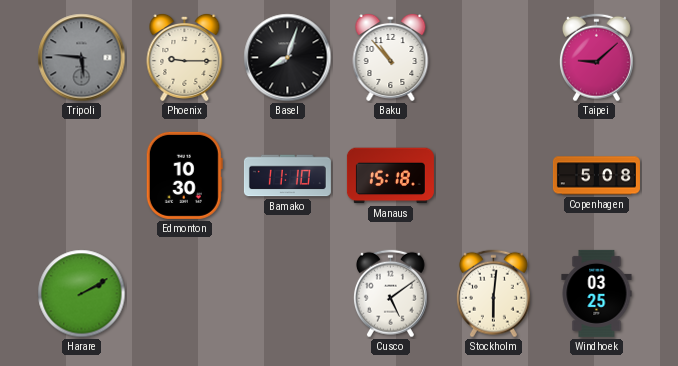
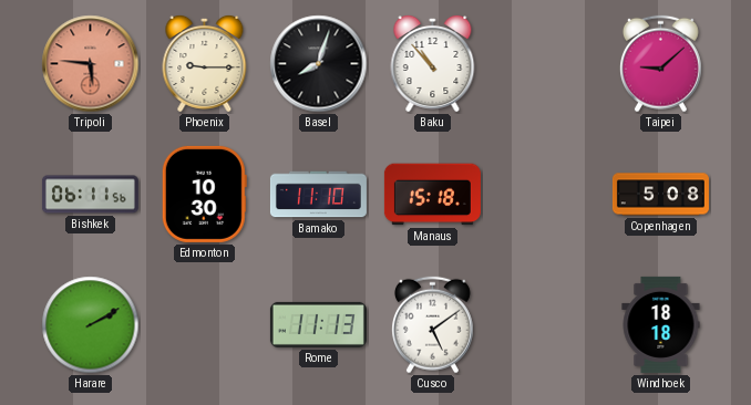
Tripoli dial: grey -> salmon
Bishkek: none -> 06:11
Rome: none -> 11:13
Stockholm: 6:01 -> none
Windhoek: 03:25 -> 18:18
